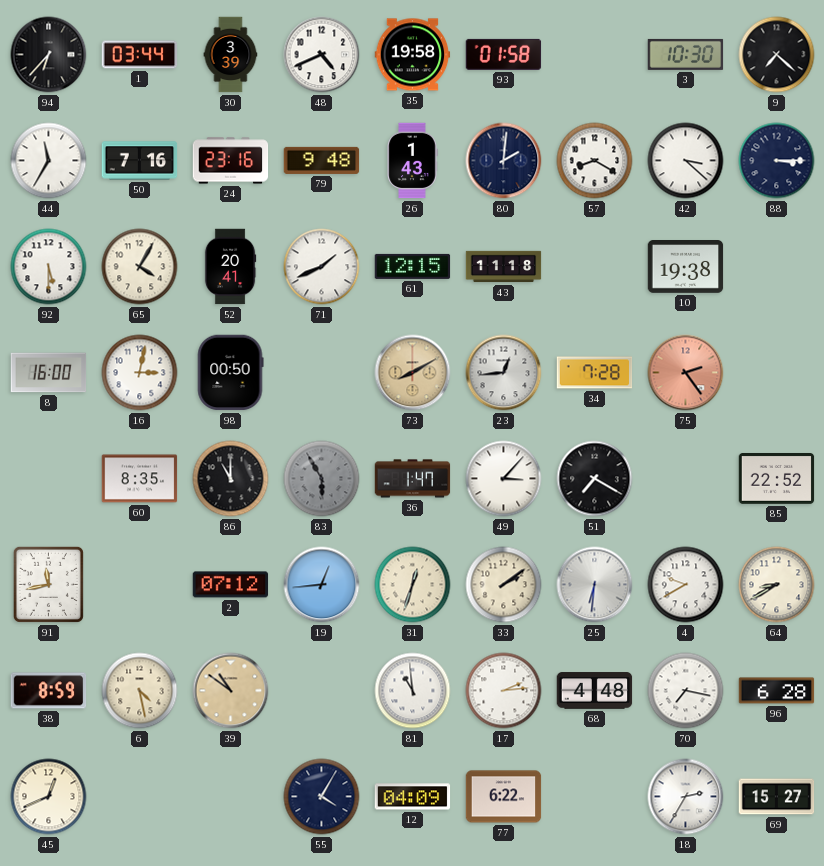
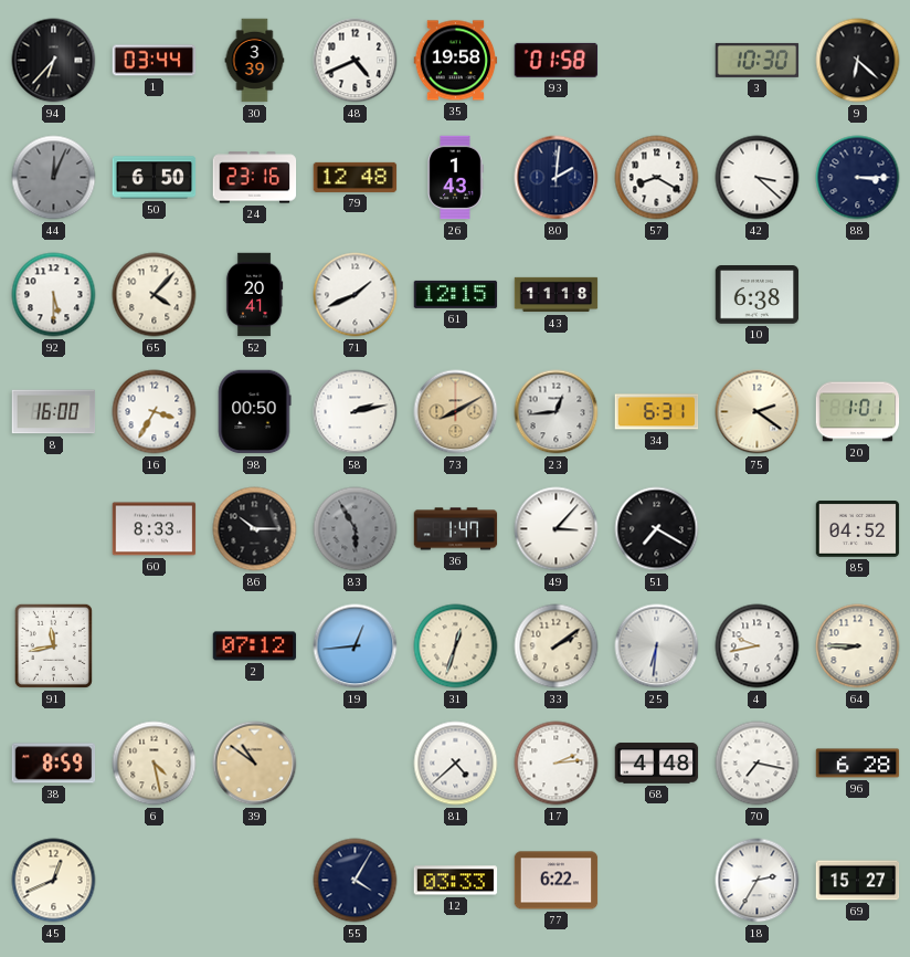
9: 7:22 -> 6:22
44: 11:35 -> 12:04
44 dial: white -> grey
50: 7:16 -> 6:50
79: 9:48 -> 12:48
65: 4:05 -> 4:07
10: 19:38 -> 6:38
16: 3:02 -> 3:35
58: none -> 2:13
34: 7:28 -> 6:31
75: 2:24 -> 2:21
75 dial: salmon -> cream
20: none -> 1:01
60: 8:35 -> 8:33
86: 11:00 -> 10:15
85: 22:52 -> 04:52
4: 9:40 -> 9:43
64: 8:40 -> 8:45
81: 10:59 -> 4:38
12: 04:09 -> 03:33
